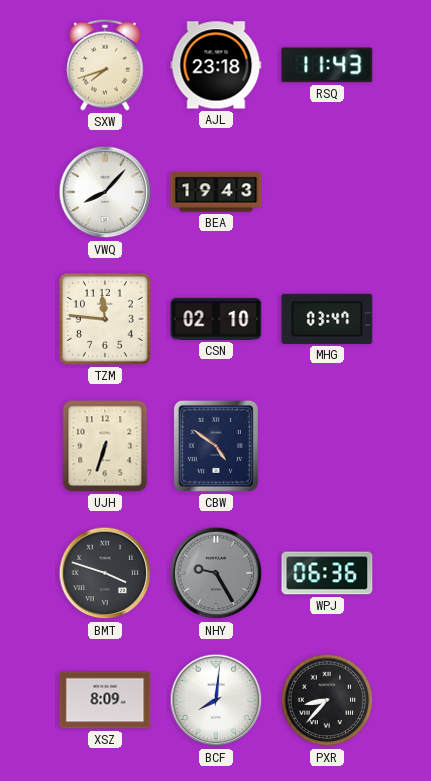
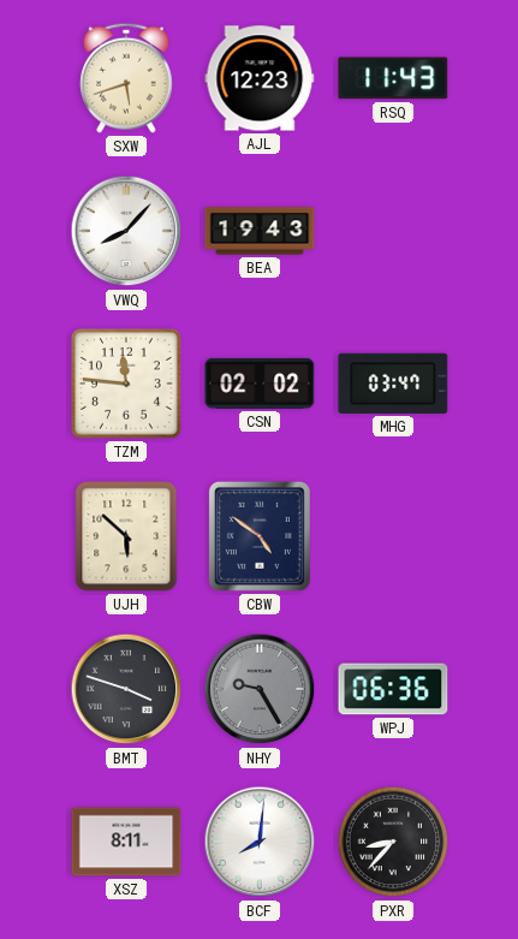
SXW: 7:42 -> 5:42
AJL: 23:18 -> 12:23
CSN: 02:10 -> 02:02
UJH: 6:33 -> 5:52
XSZ: 8:09 -> 8:11
